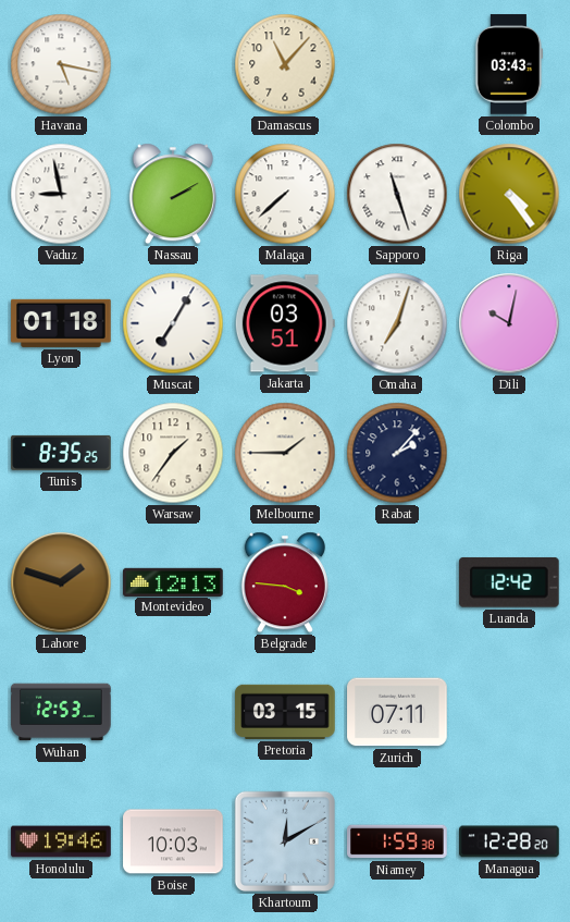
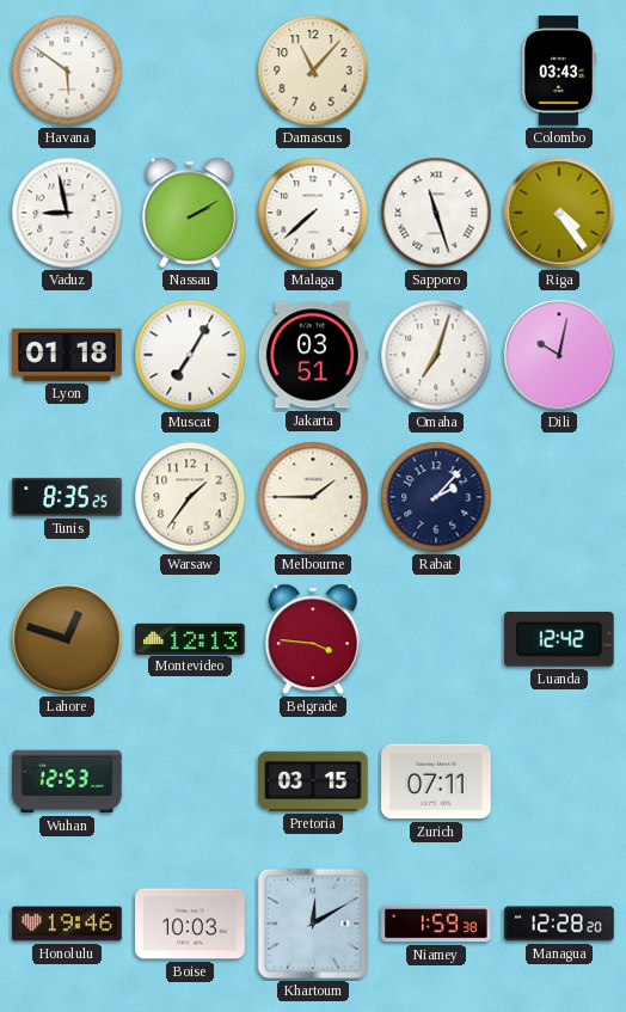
Havana: 5:17 -> 5:51
Lahore: 1:48 -> 12:48
